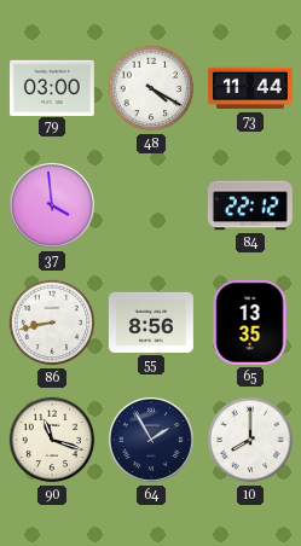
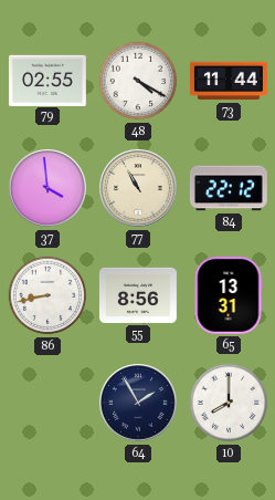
79: 03:00 -> 02:55
77: none -> 10:55
65: 13:35 -> 13:31
90: 11:18 -> none
